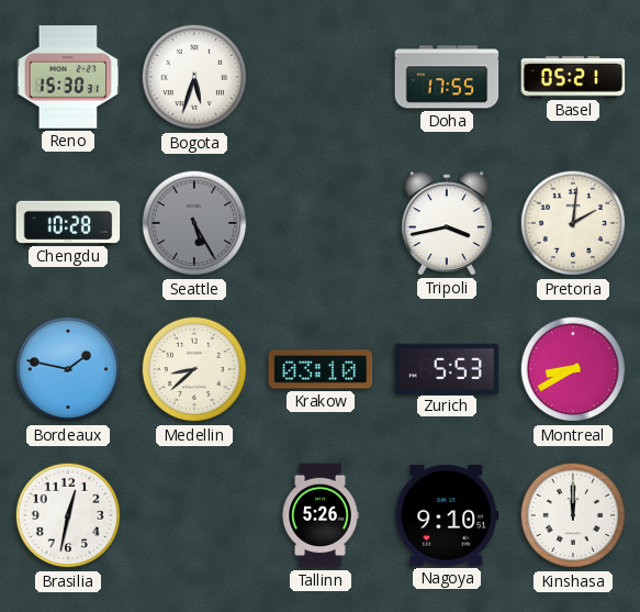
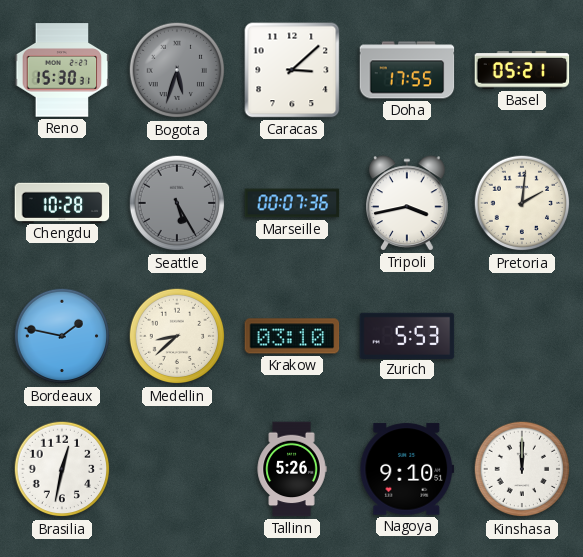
Bogota dial: white -> grey
Caracas: none -> 3:08
Marseille: none -> 00:07
Montreal: 8:40 -> none
